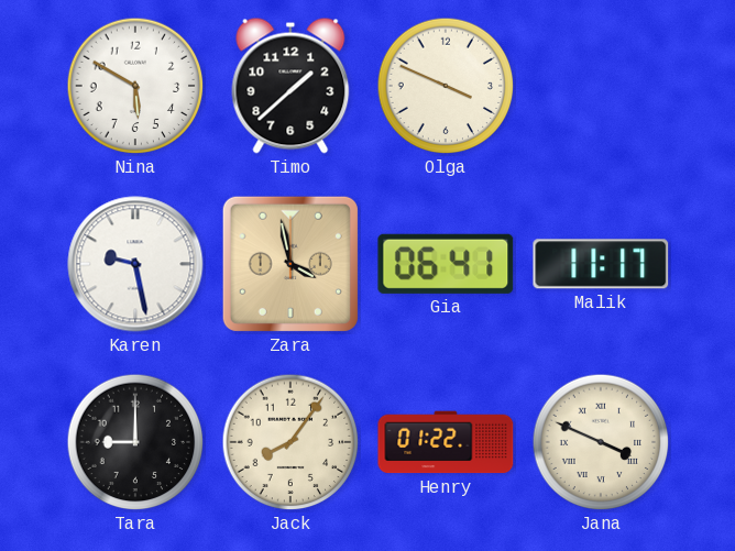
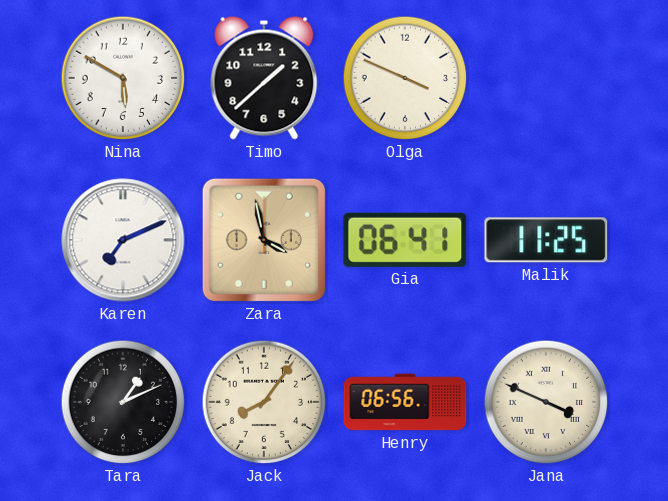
Karen: 9:28 -> 7:11
Malik: 11:17 -> 11:25
Tara: 9:00 -> 1:11
Henry: 01:22 -> 06:56
